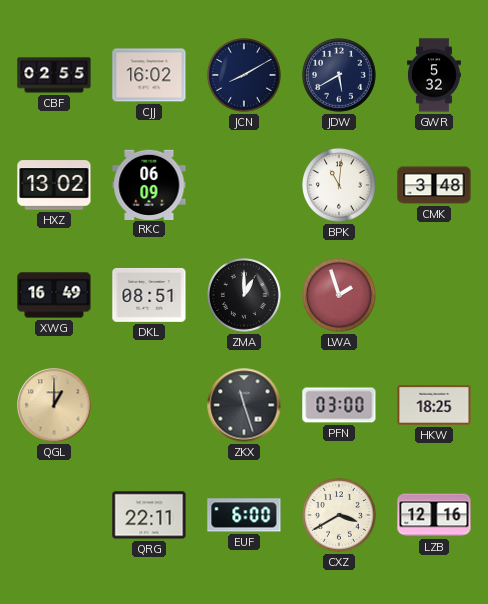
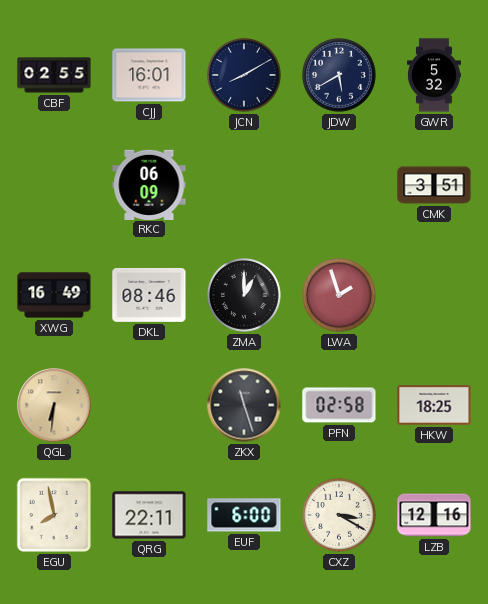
CJJ: 16:02 -> 16:01
HXZ: 13:02 -> none
BPK: 11:01 -> none
CMK: 3:48 -> 3:51
DKL: 08:51 -> 08:46
QGL: 1:00 -> 6:31
PFN: 03:00 -> 02:58
EGU: none -> 7:58
CXZ: 3:40 -> 3:20
